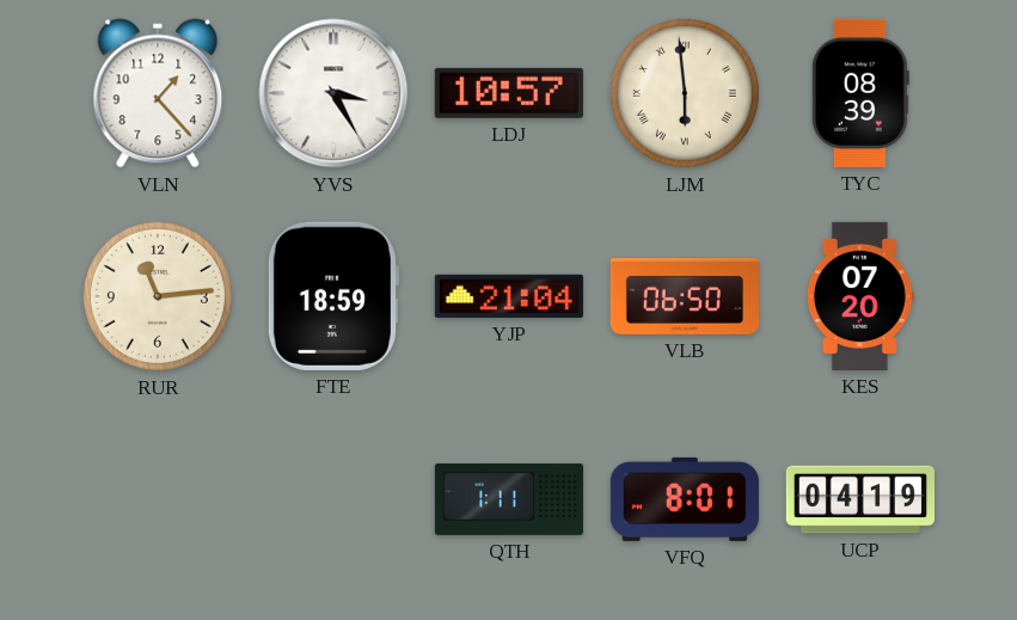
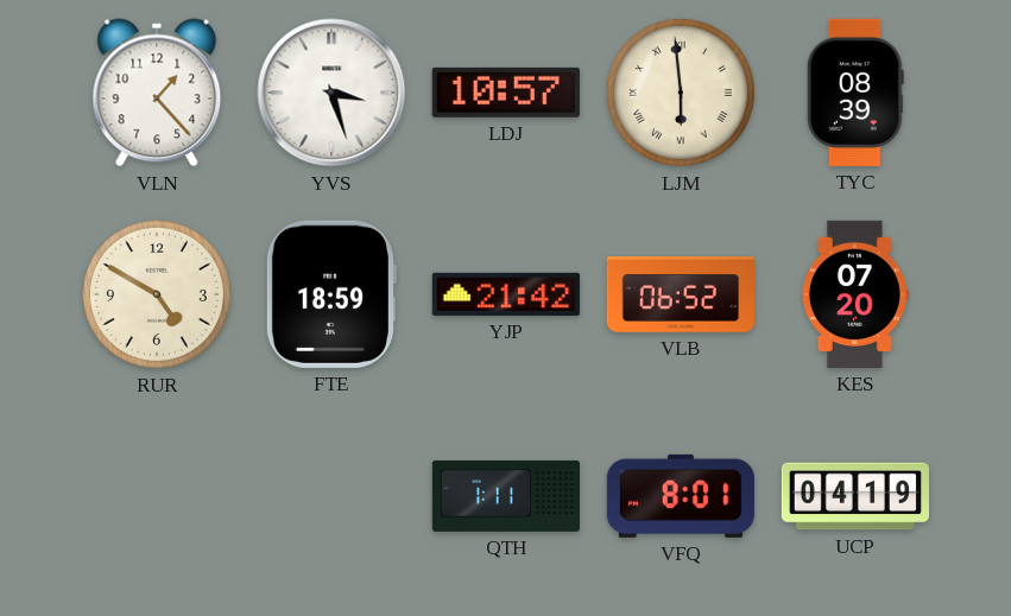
YVS: 3:25 -> 3:27
RUR: 11:14 -> 4:50
YJP: 21:04 -> 21:42
VLB: 06:50 -> 06:52
